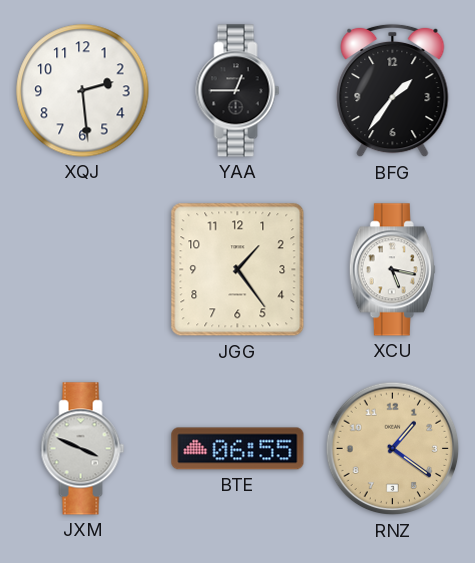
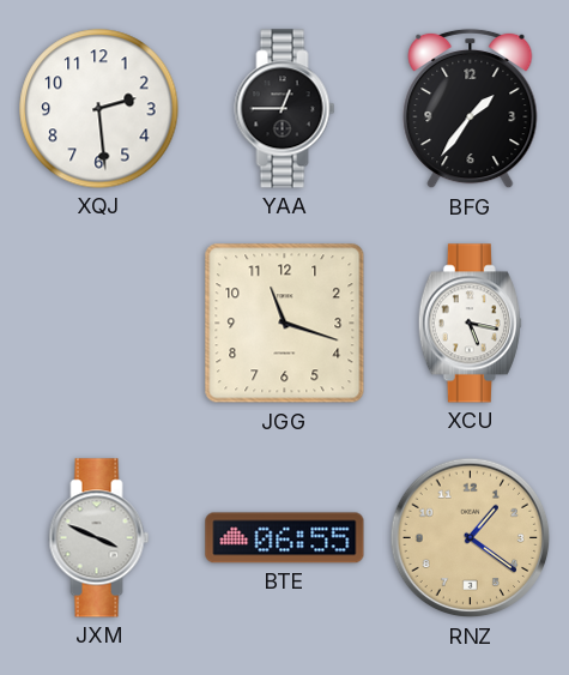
JGG: 1:24 -> 11:18
